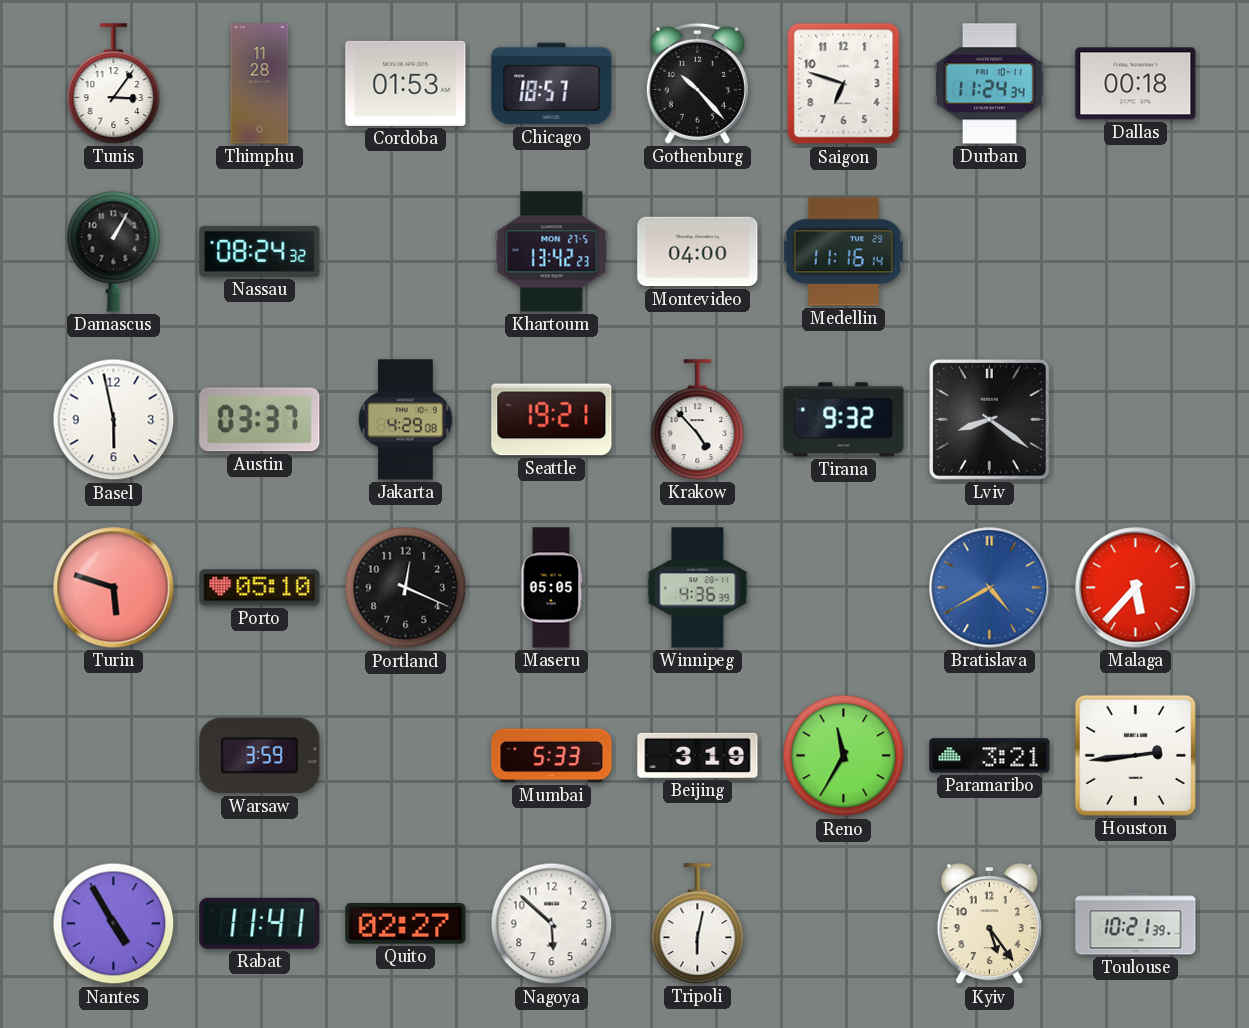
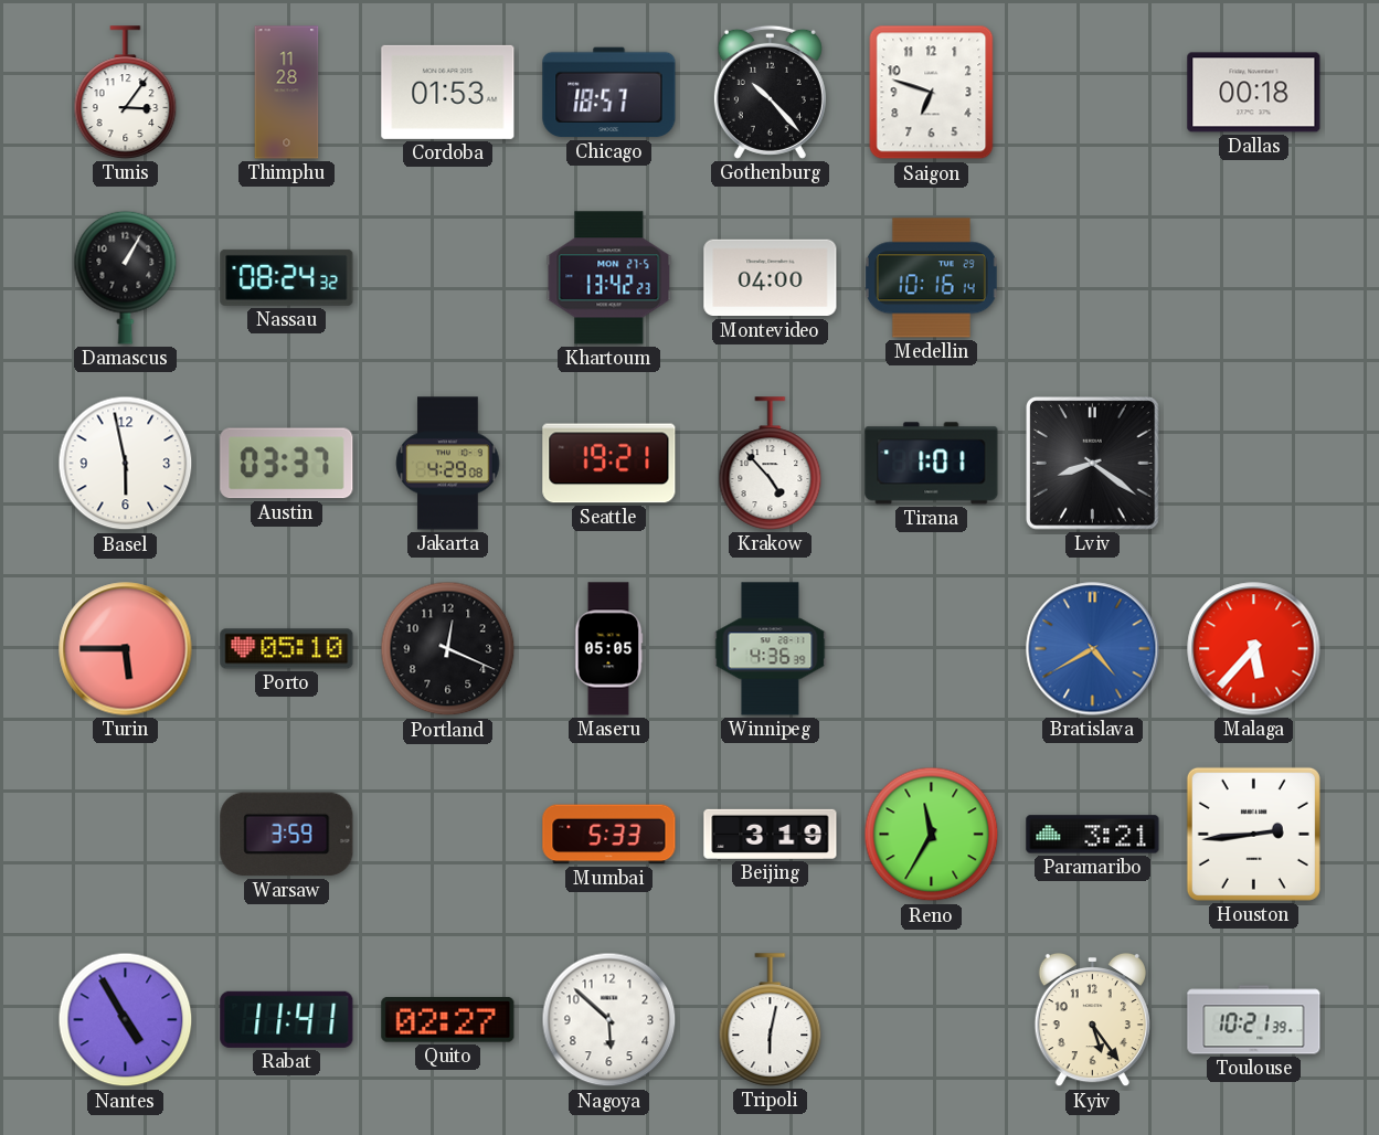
Durban: 11:24 -> none
Medellin: 11:16 -> 10:16
Tirana: 9:32 -> 1:01
Turin: 5:48 -> 5:45
